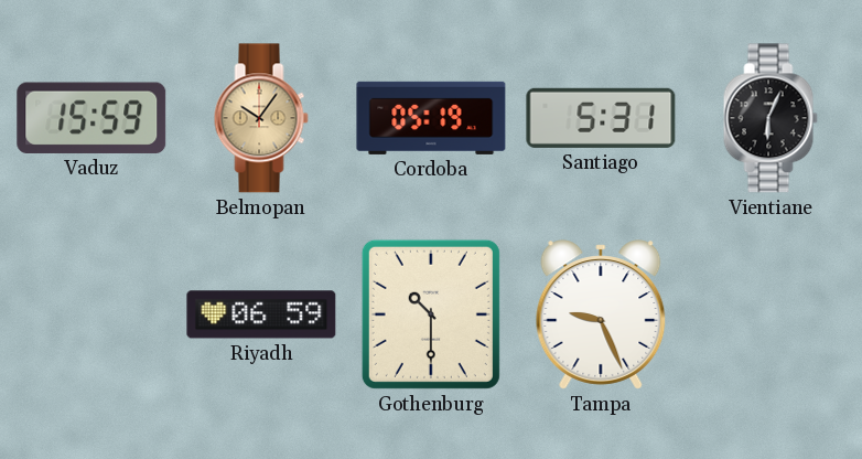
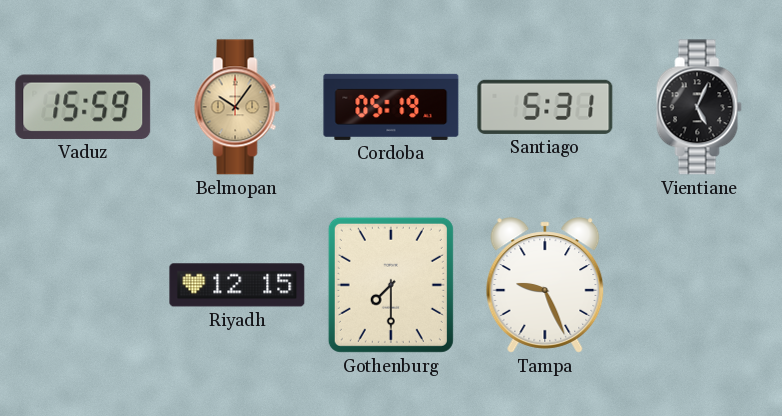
Vientiane: 6:04 -> 5:04
Riyadh: 06:59 -> 12:15
Gothenburg: 10:30 -> 7:30
